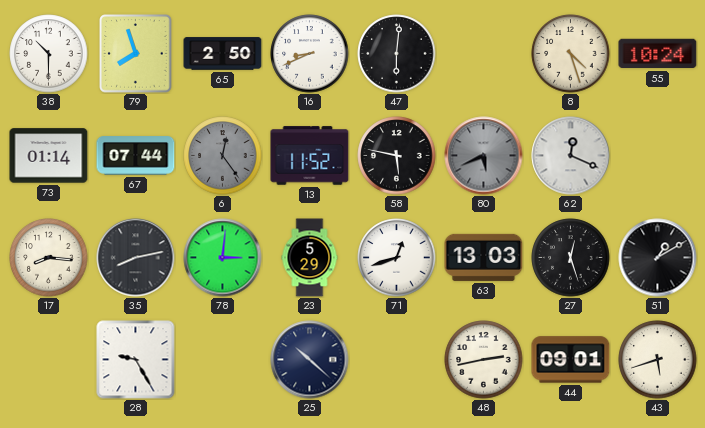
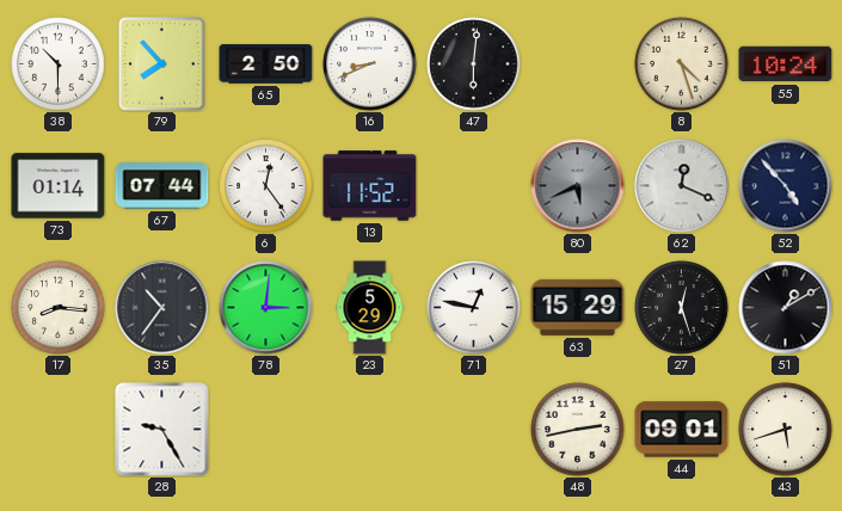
79: 7:57 -> 7:53
6 dial: grey -> white
58: 5:47 -> none
52: none -> 4:53
35: 8:13 -> 10:36
71: 12:42 -> 12:47
63: 13:03 -> 15:29
25: 10:22 -> none
